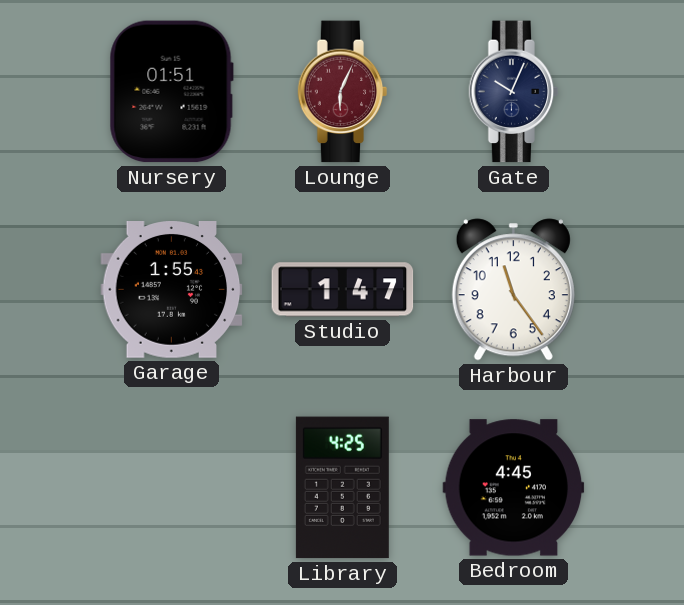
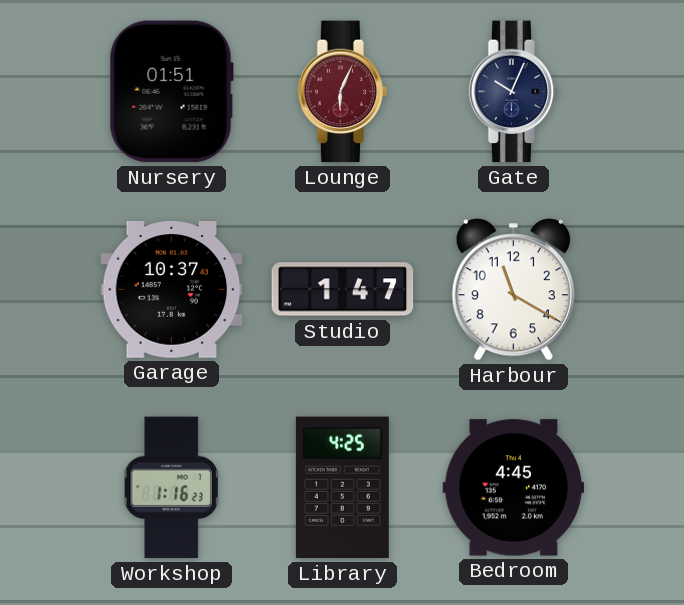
Garage: 1:55 -> 10:37
Harbour: 11:24 -> 11:20
Workshop: none -> 1:16
